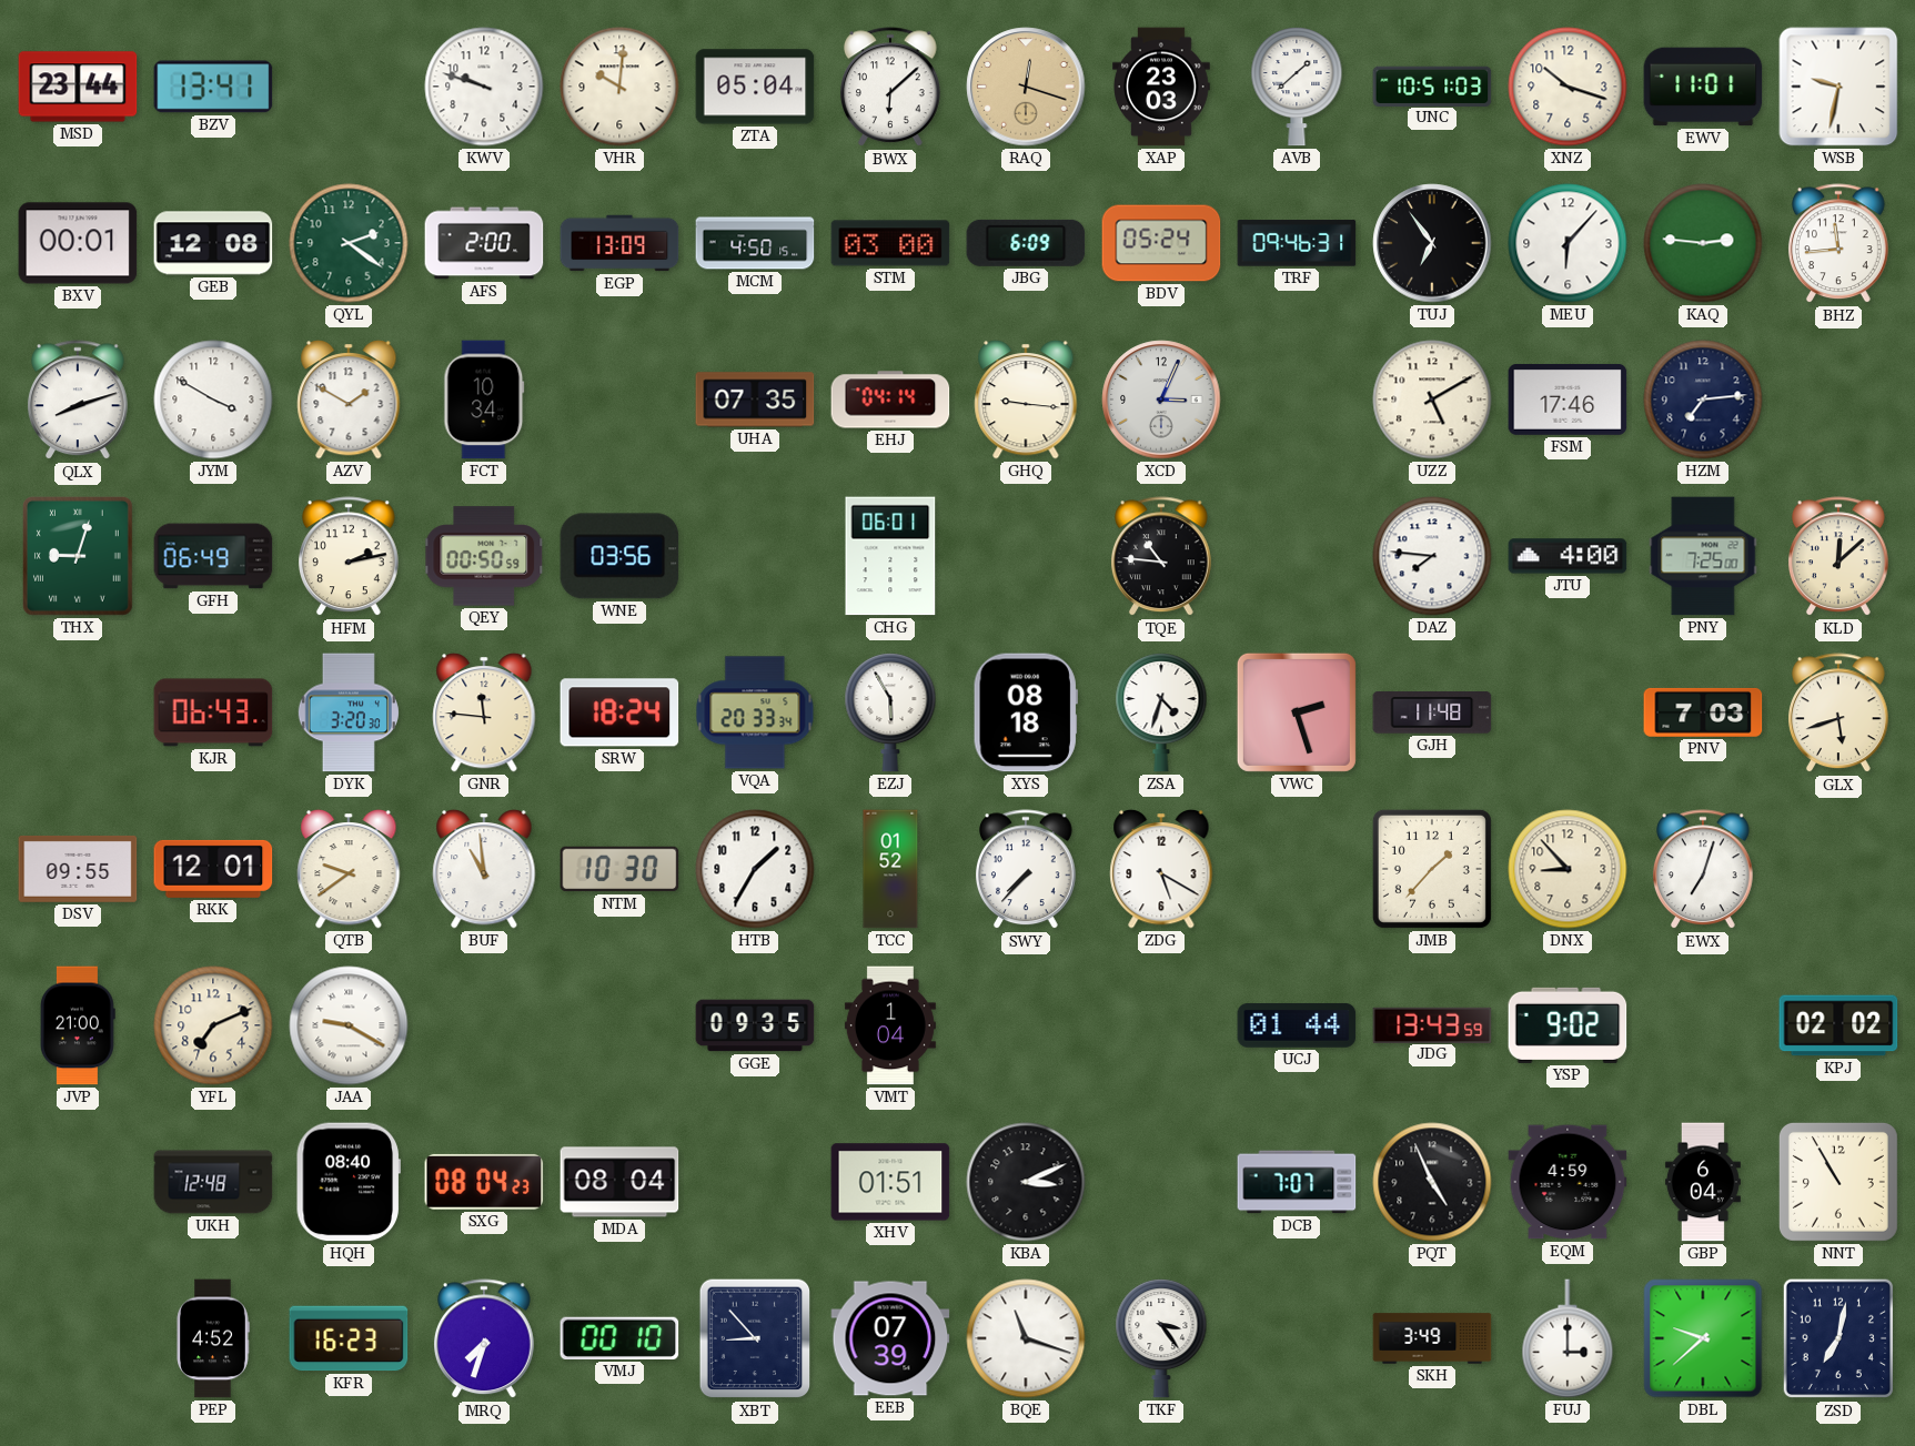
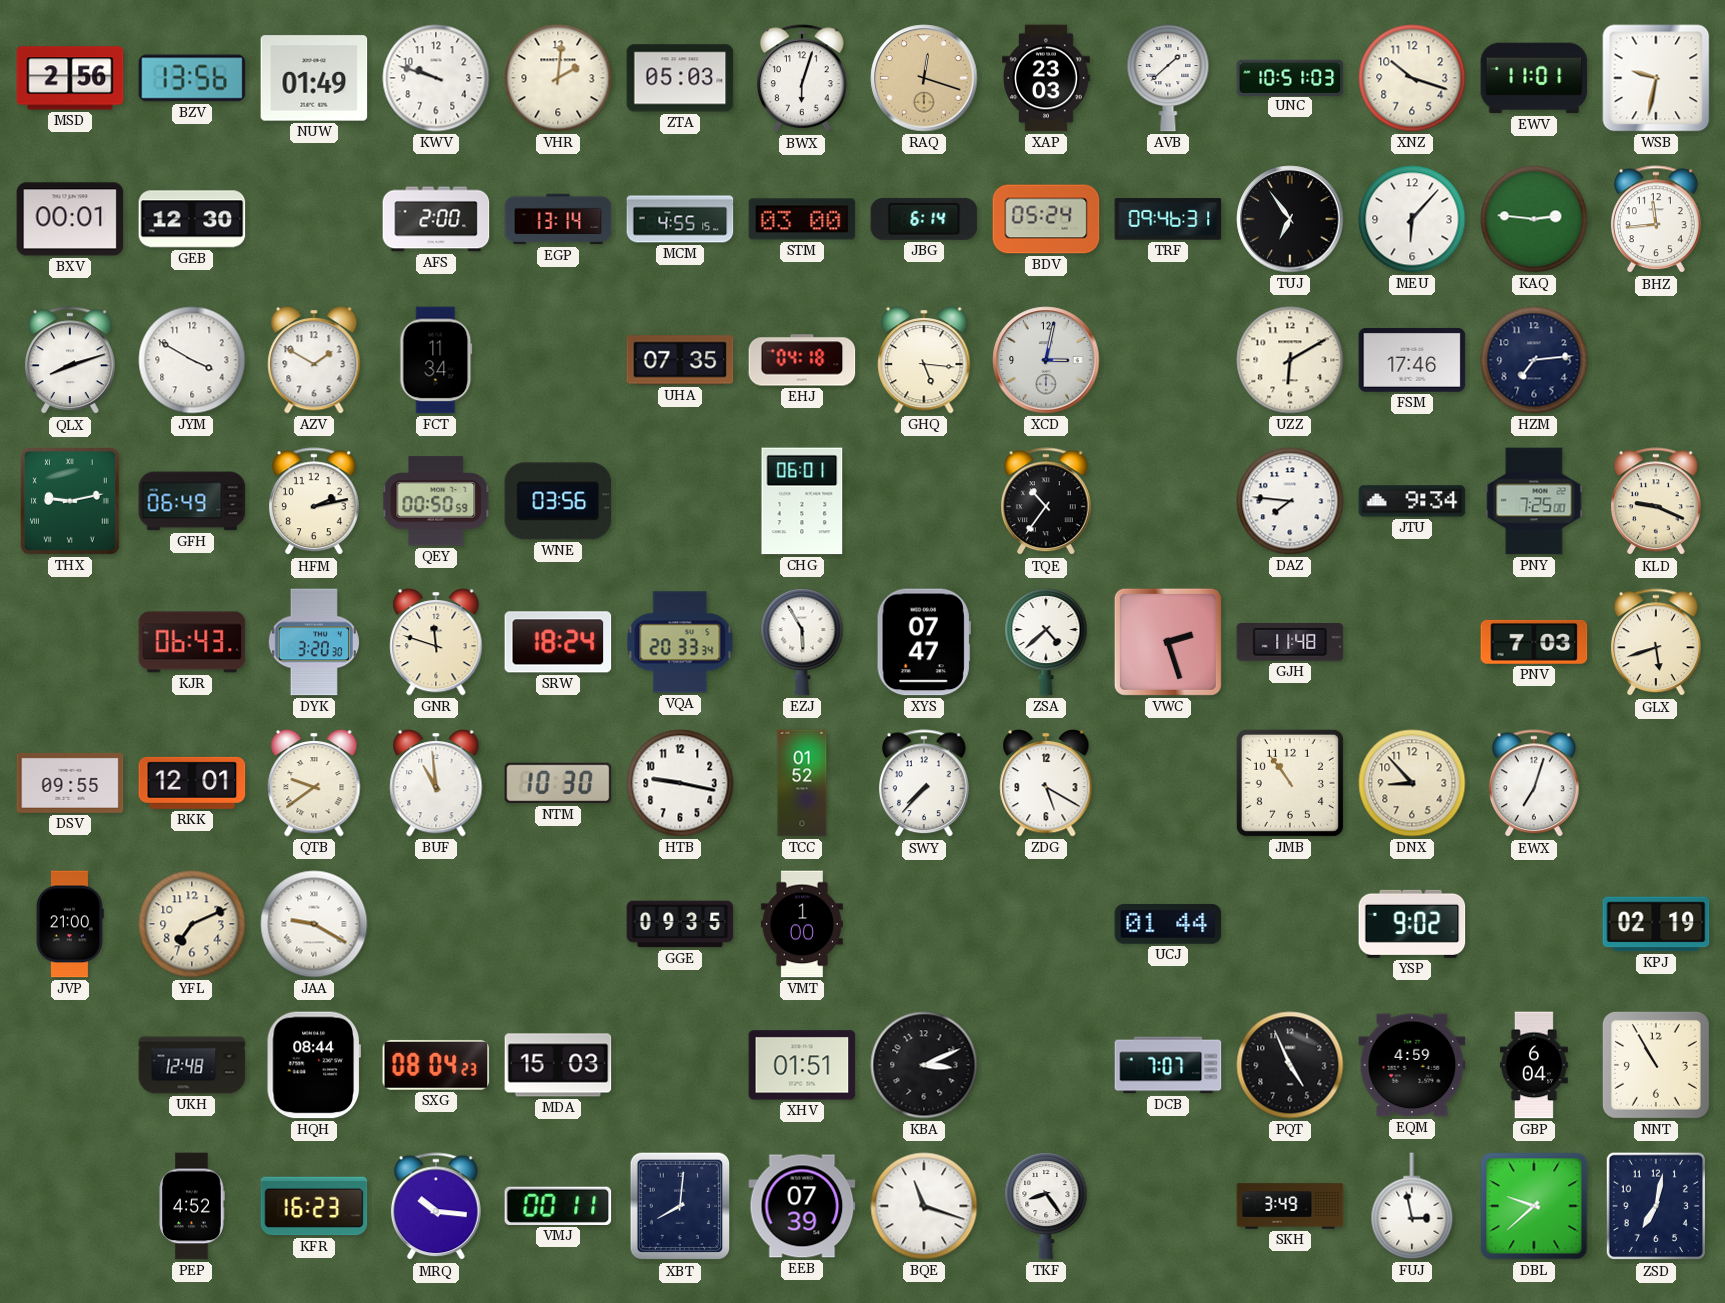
MSD: 23:44 -> 2:56
BZV: 13:41 -> 13:56
NUW: none -> 01:49
VHR: 10:01 -> 2:01
ZTA: 05:04 -> 05:03
BWX: 6:08 -> 6:03
GEB: 12:08 -> 12:30
QYL: 2:21 -> none
EGP: 13:09 -> 13:14
MCM: 4:50 -> 4:55
JBG: 6:09 -> 6:14
FCT: 10:34 -> 11:34
EHJ: 04:14 -> 04:18
GHQ: 9:16 -> 5:16
XCD: 3:04 -> 3:02
UZZ: 5:10 -> 6:10
THX: 9:03 -> 9:13
TQE: 10:46 -> 10:36
JTU: 4:00 -> 9:34
KLD: 12:08 -> 9:19
GNR: 11:46 -> 11:48
XYS: 08:18 -> 07:47
ZSA: 4:33 -> 4:38
HTB: 1:35 -> 9:17
JMB: 1:37 -> 10:54
VMT: 1:04 -> 1:00
JDG: 13:43 -> none
KPJ: 02:02 -> 02:19
HQH: 08:40 -> 08:44
MDA: 08:04 -> 15:03
MRQ: 7:33 -> 10:16
VMJ: 00:10 -> 00:11
XBT: 8:53 -> 8:01
TKF: 3:24 -> 8:24
FUJ: 3:00 -> 2:58
